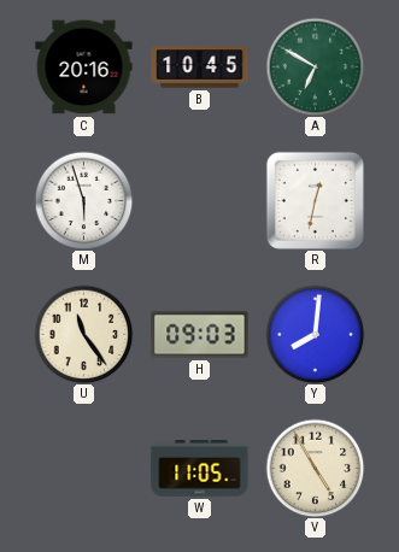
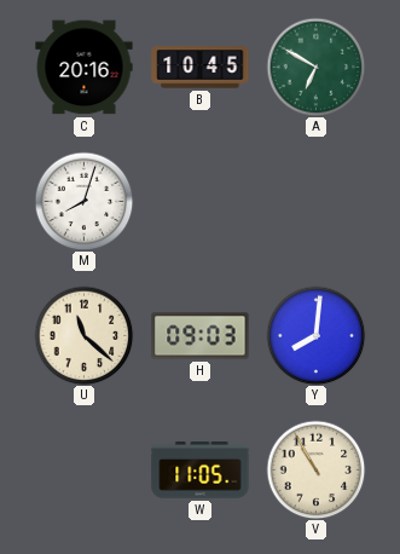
M: 5:57 -> 8:03
R: 12:32 -> none
U: 11:24 -> 11:22
V: 4:55 -> 10:55
